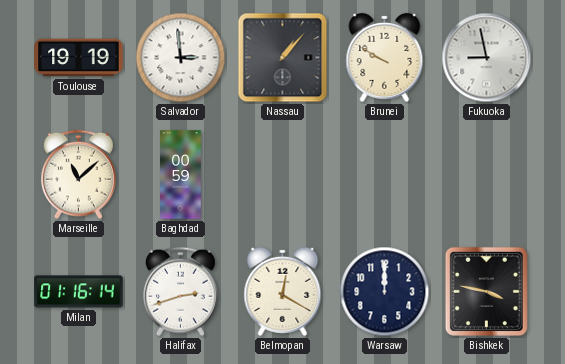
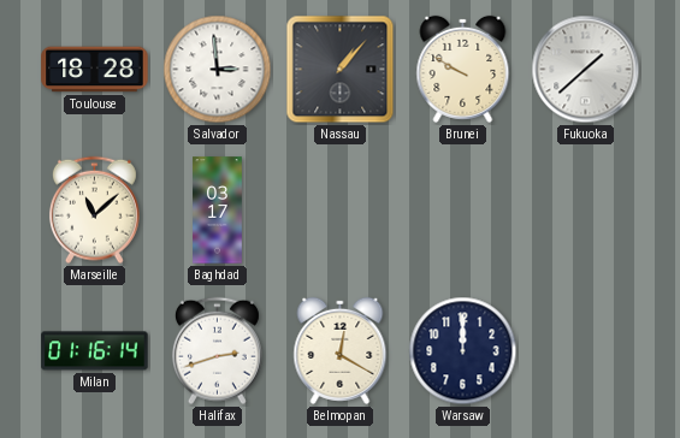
Toulouse: 19:19 -> 18:28
Fukuoka: 8:58 -> 1:38
Baghdad: 00:59 -> 03:17
Bishkek: 3:47 -> none
